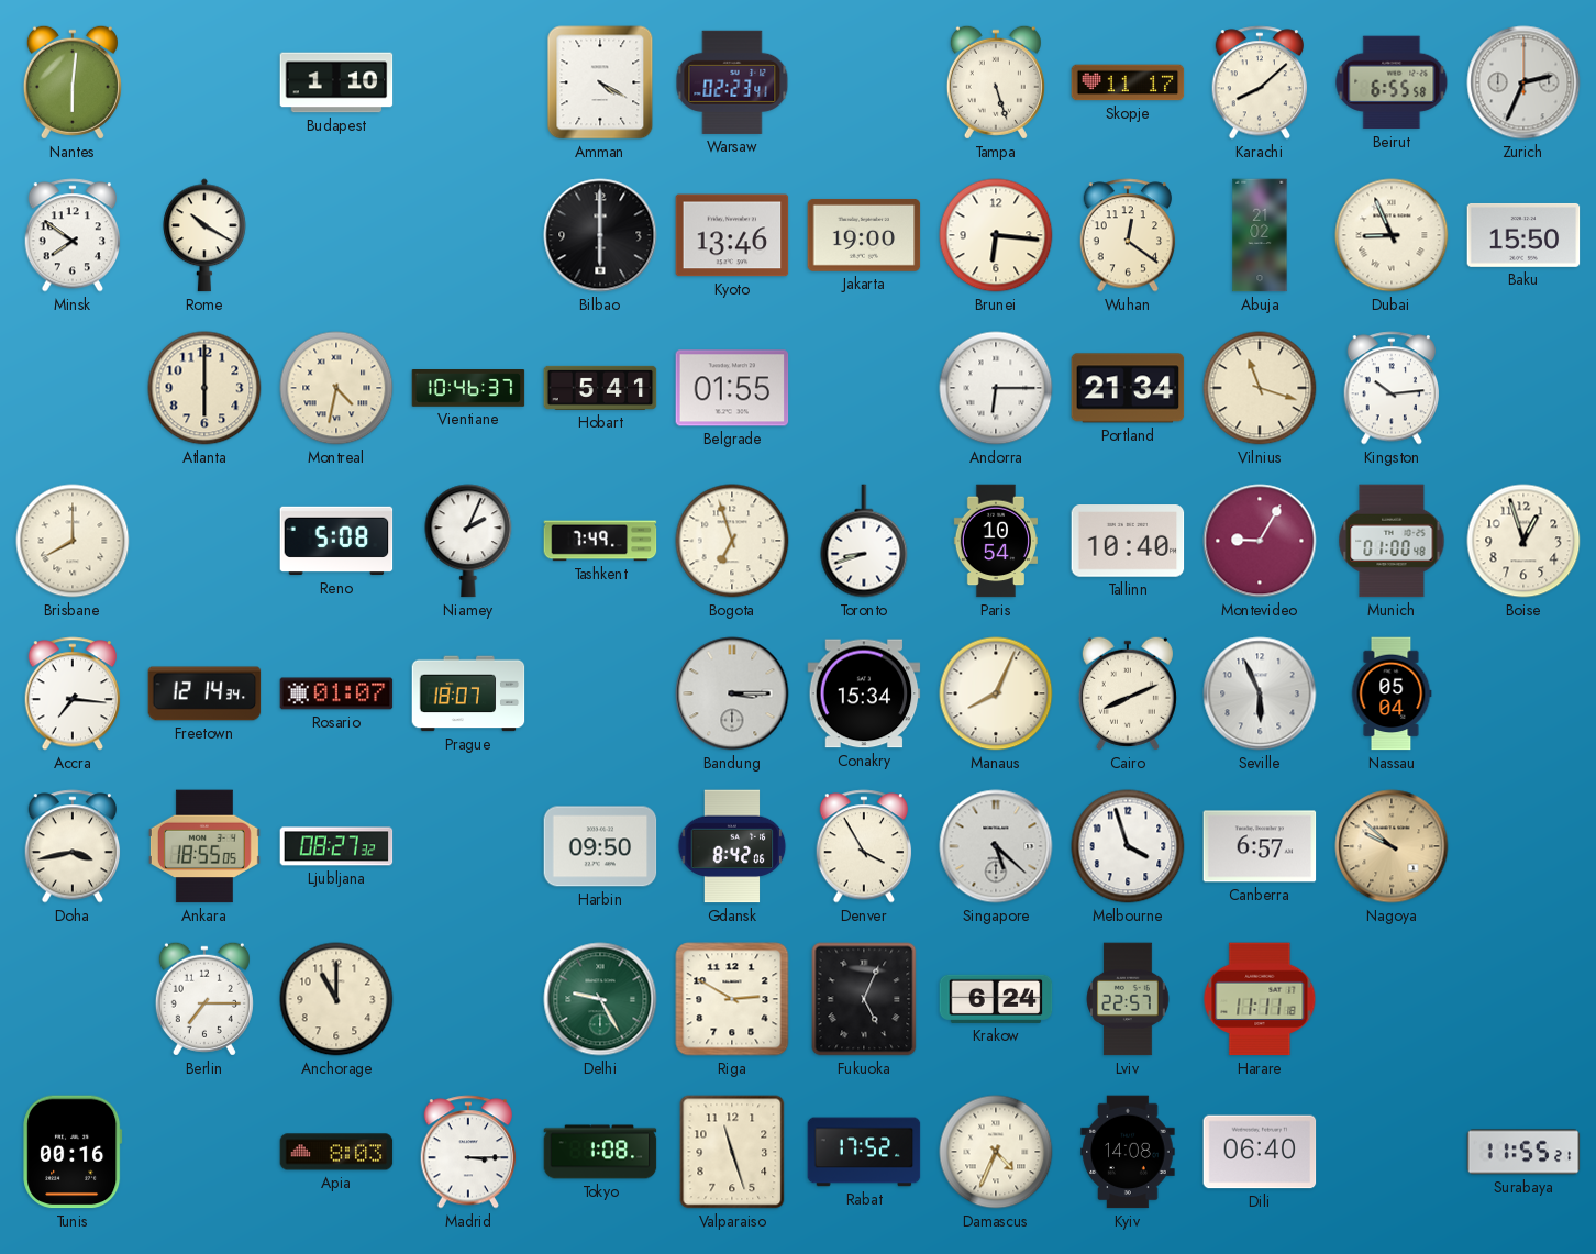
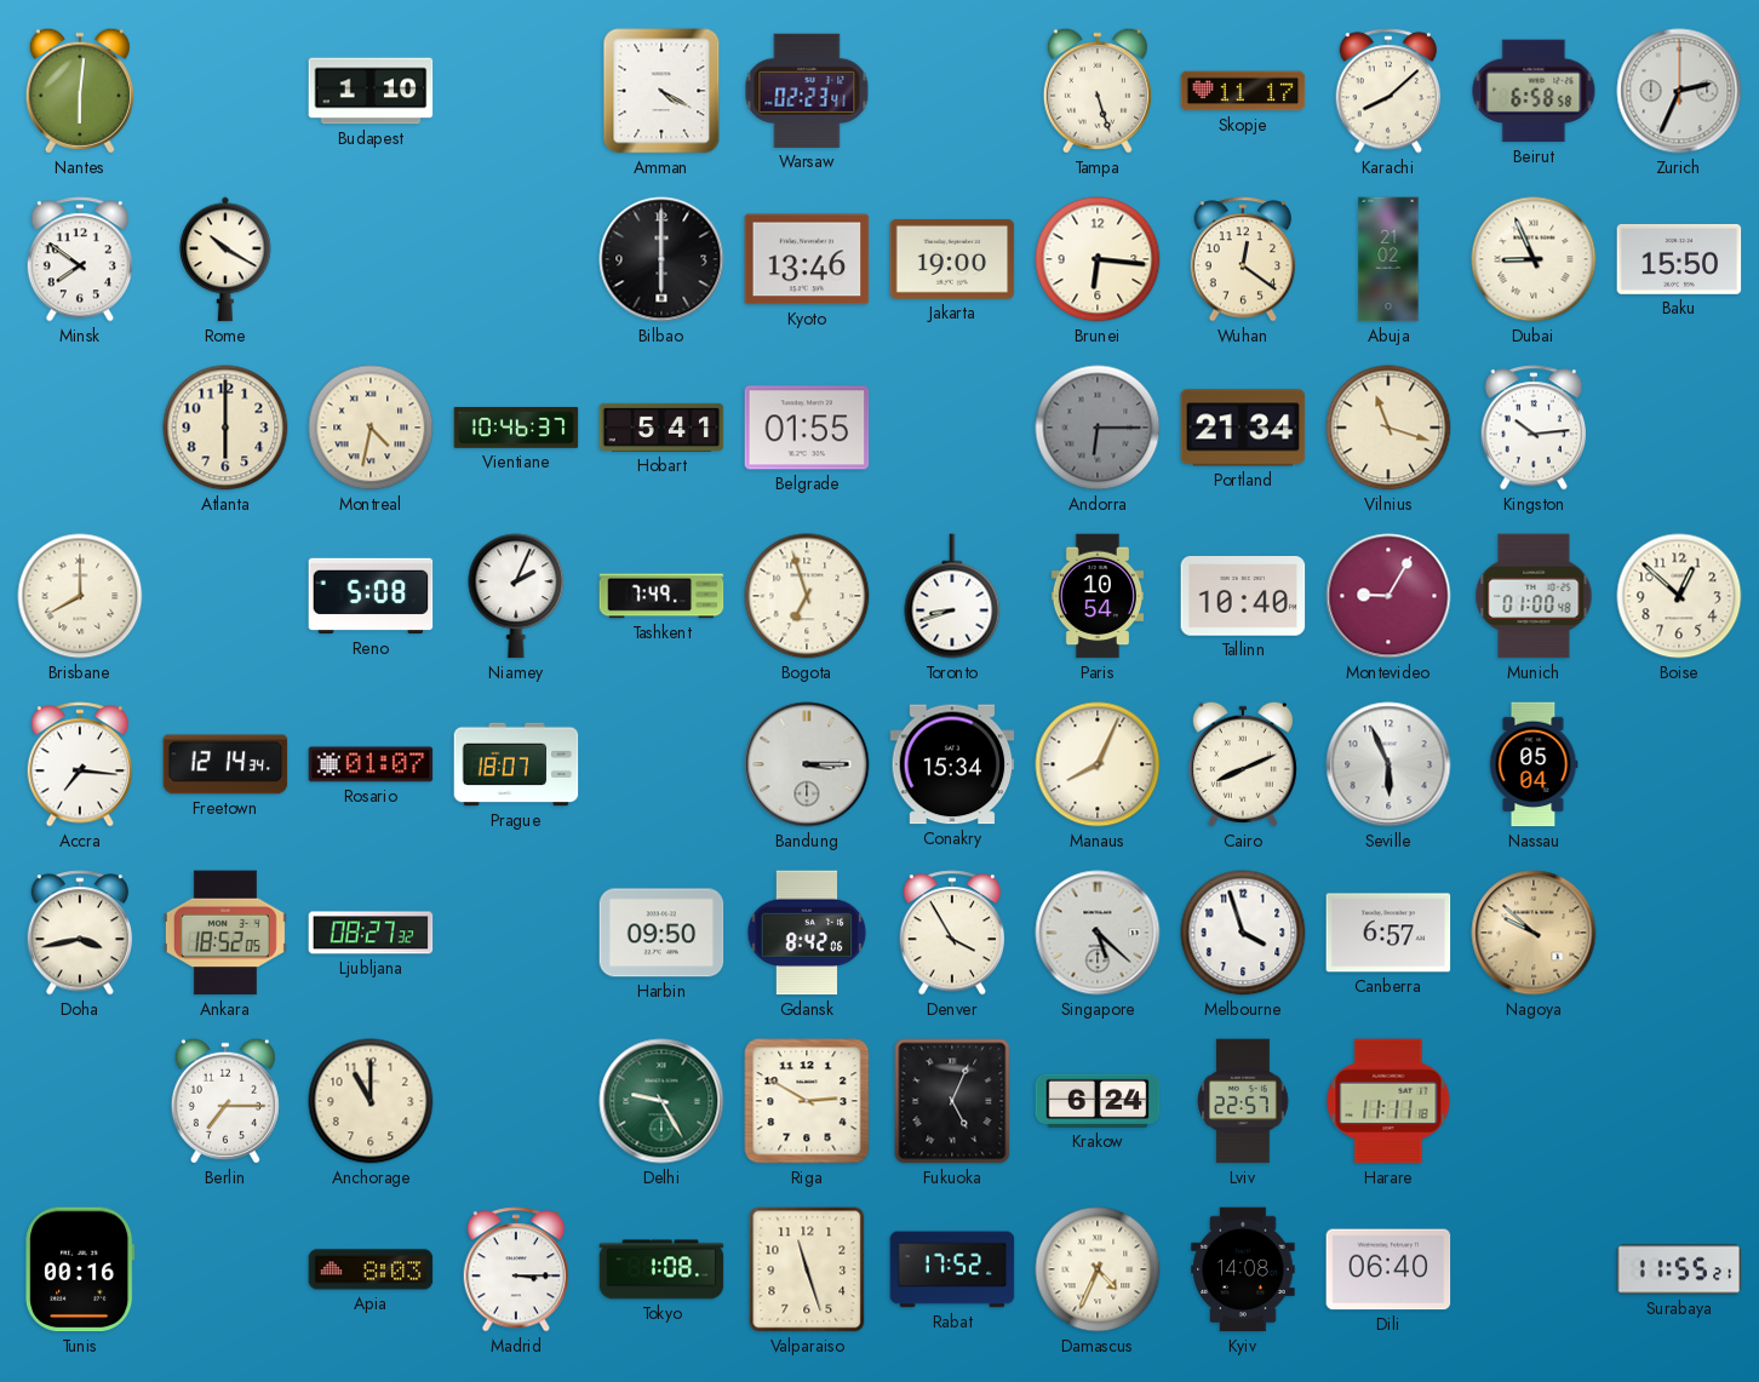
Beirut: 6:55 -> 6:58
Andorra dial: white -> grey
Boise: 12:57 -> 12:52
Ankara: 18:55 -> 18:52
